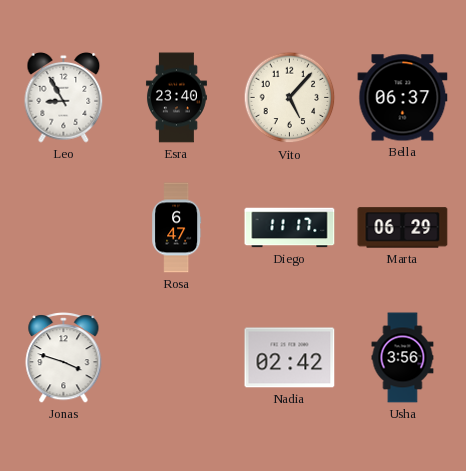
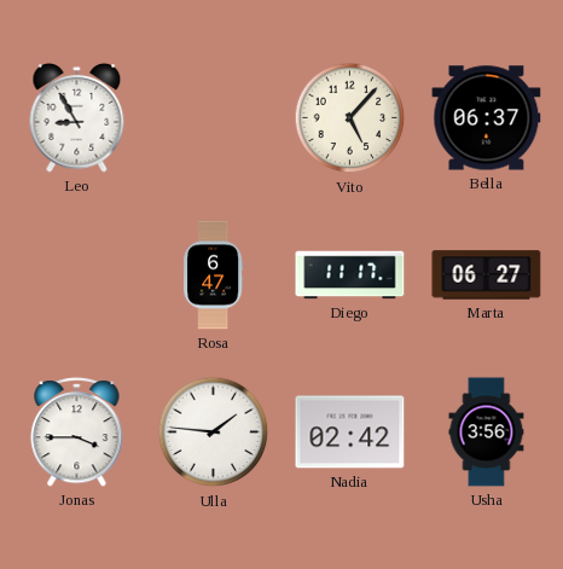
Esra: 23:40 -> none
Marta: 06:29 -> 06:27
Jonas: 3:48 -> 3:45
Ulla: none -> 1:46
